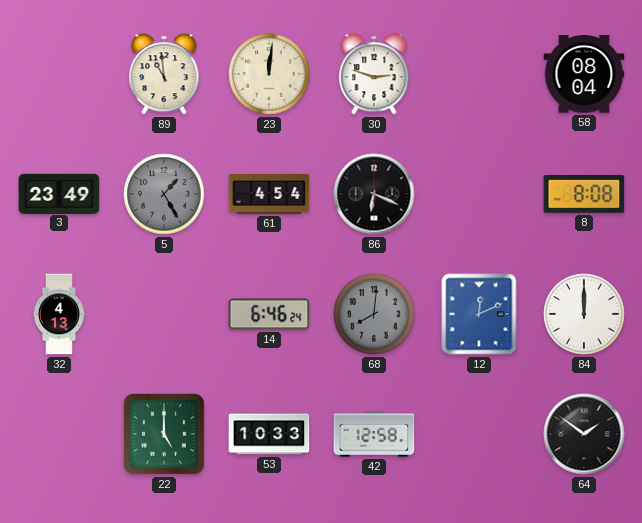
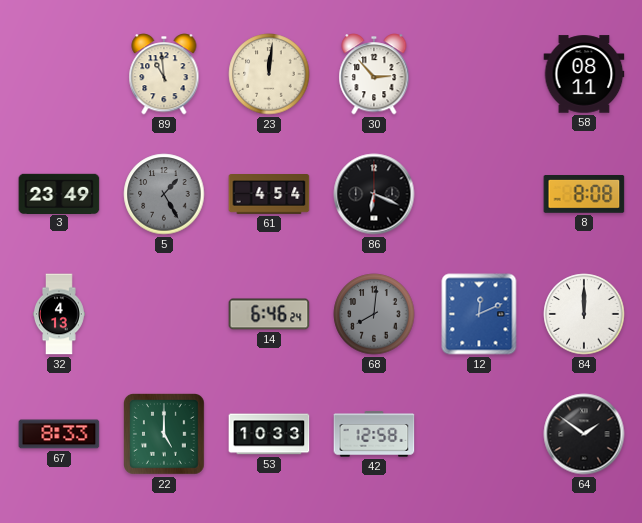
30: 2:48 -> 2:53
58: 08:04 -> 08:11
67: none -> 8:33
